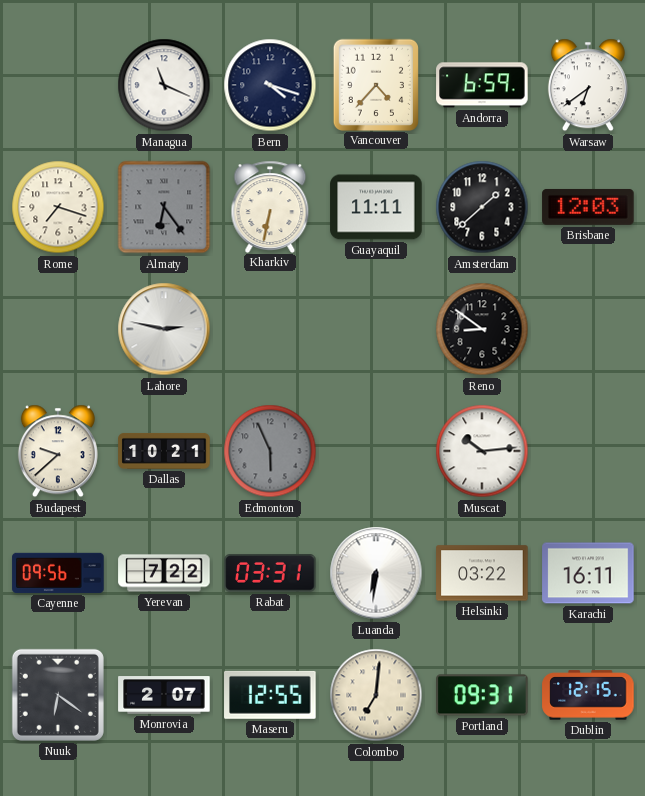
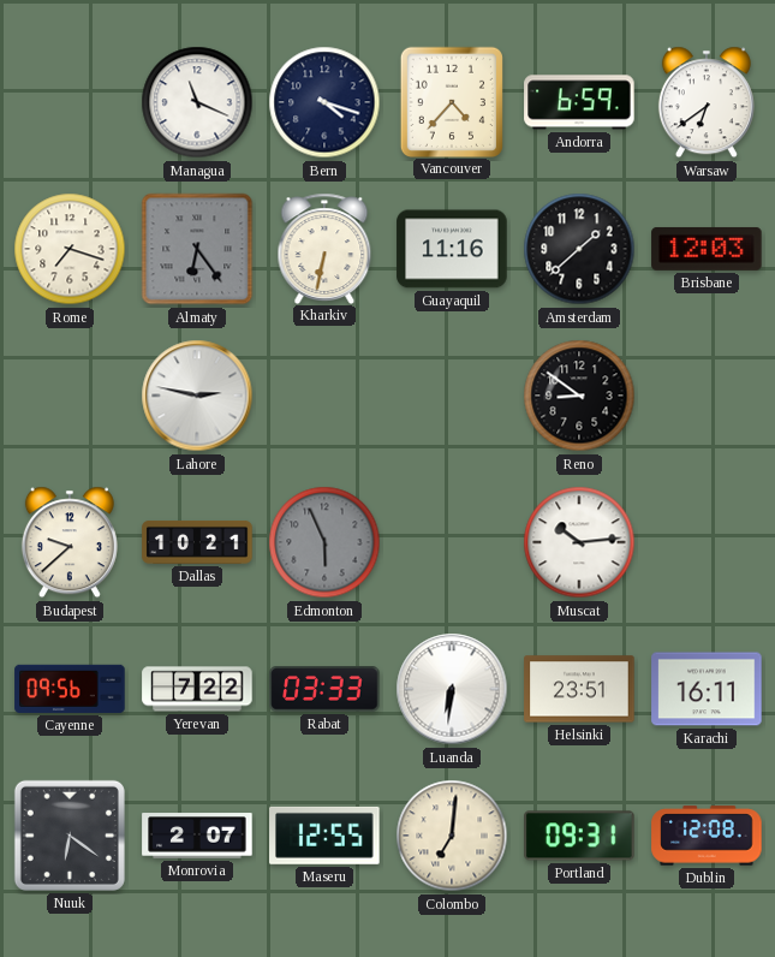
Guayaquil: 11:11 -> 11:16
Rabat: 03:31 -> 03:33
Helsinki: 03:22 -> 23:51
Dublin: 12:15 -> 12:08
